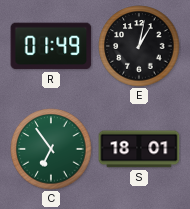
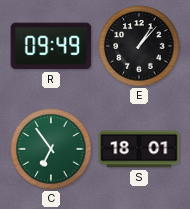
R: 01:49 -> 09:49
E: 1:02 -> 1:07
